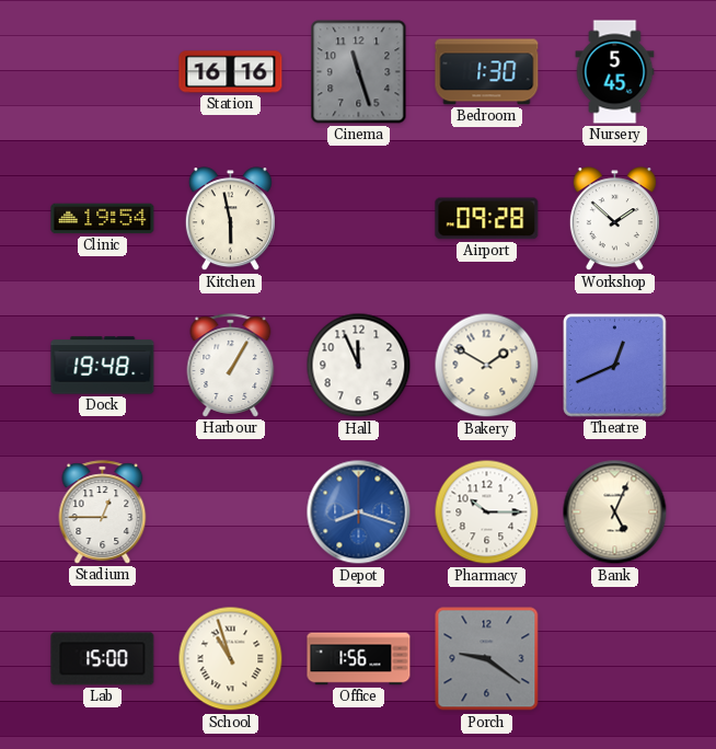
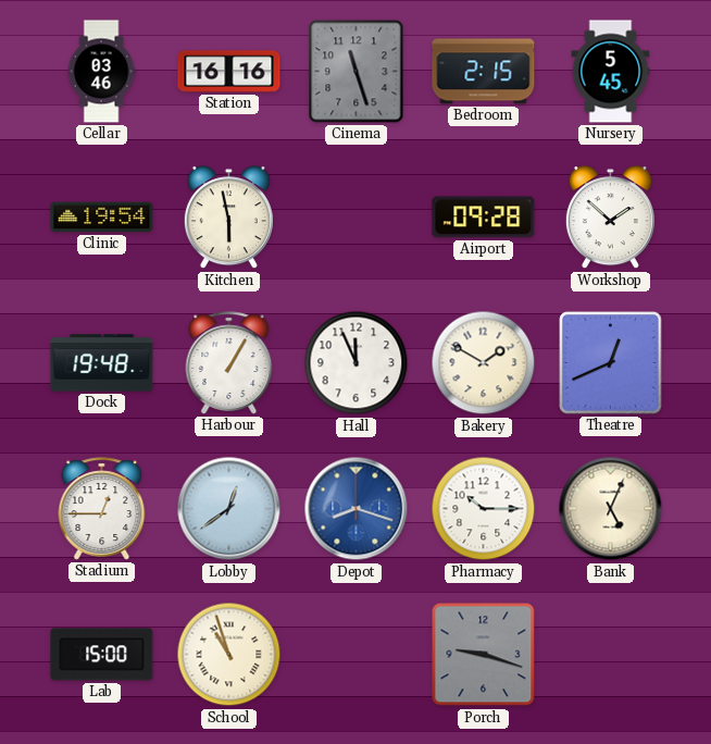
Cellar: none -> 03:46
Bedroom: 1:30 -> 2:15
Lobby: none -> 12:39
Office: 1:56 -> none
Porch: 9:21 -> 9:18
